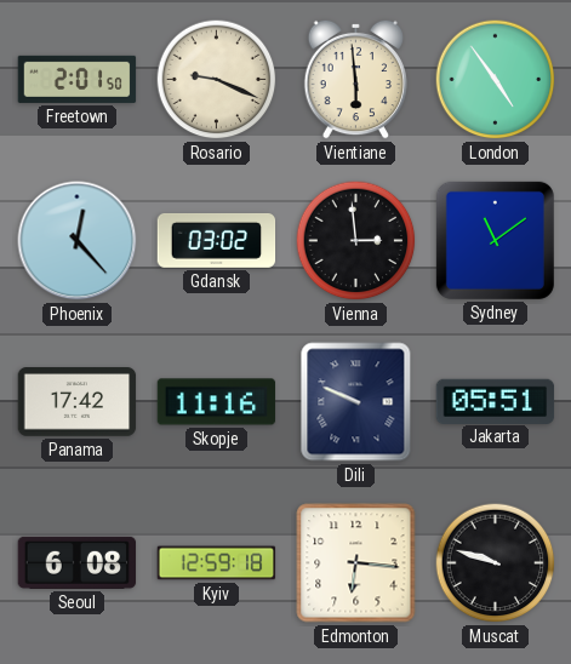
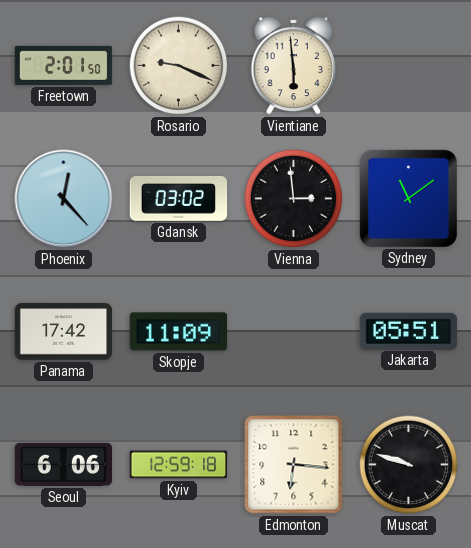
London: 4:54 -> none
Skopje: 11:16 -> 11:09
Dili: 9:49 -> none
Seoul: 6:08 -> 6:06
